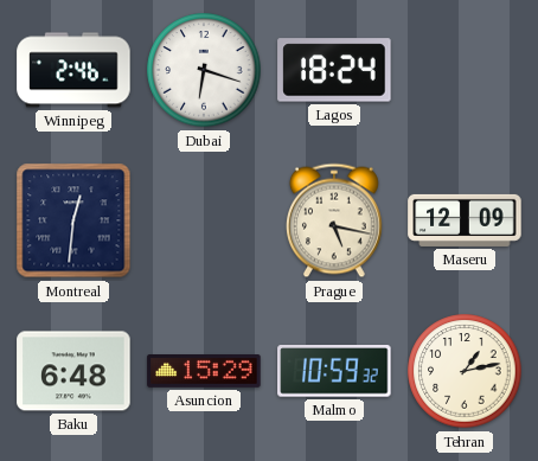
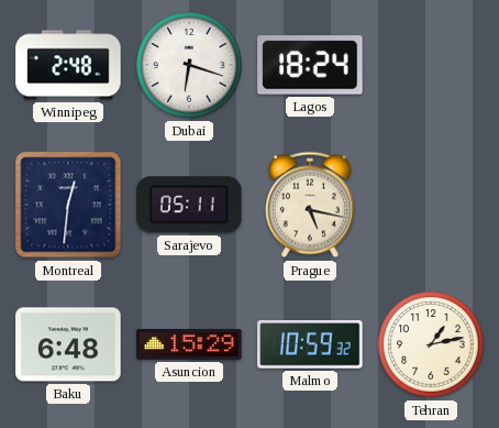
Winnipeg: 2:46 -> 2:48
Sarajevo: none -> 05:11
Maseru: 12:09 -> none
